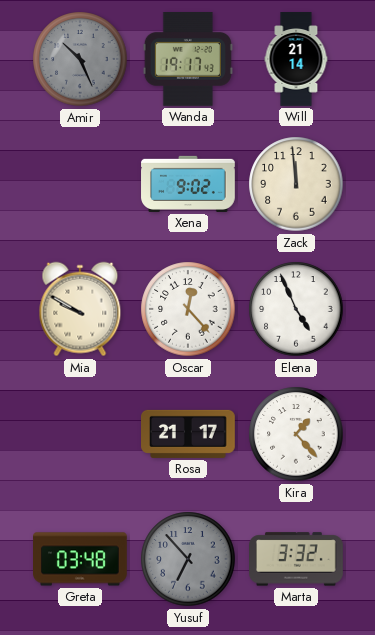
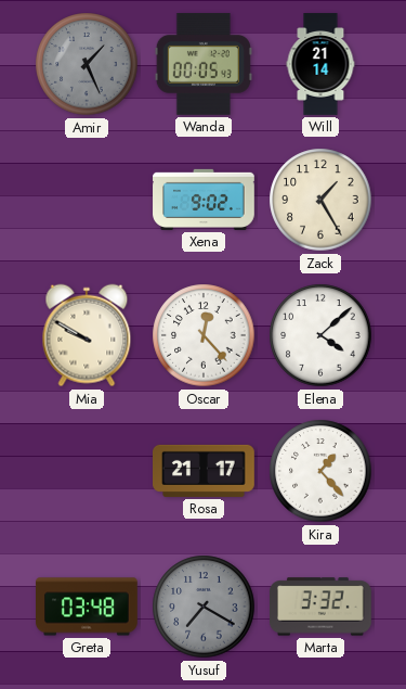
Amir: 10:26 -> 1:26
Wanda: 19:17 -> 00:05
Zack: 11:59 -> 1:25
Elena: 4:56 -> 4:08
Yusuf: 6:53 -> 7:20
